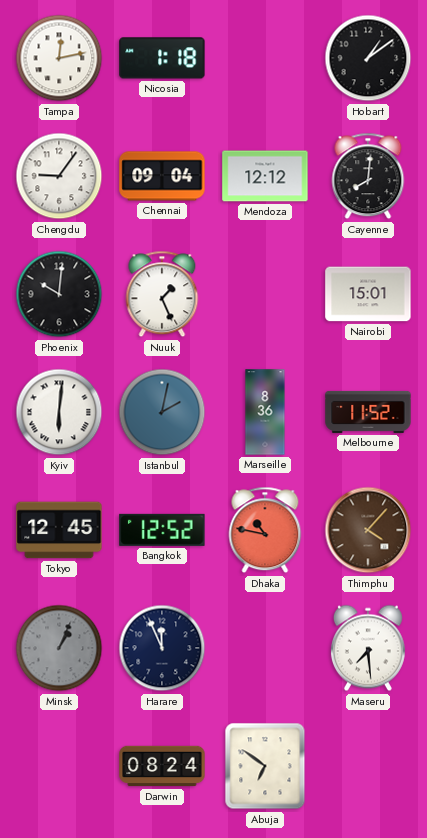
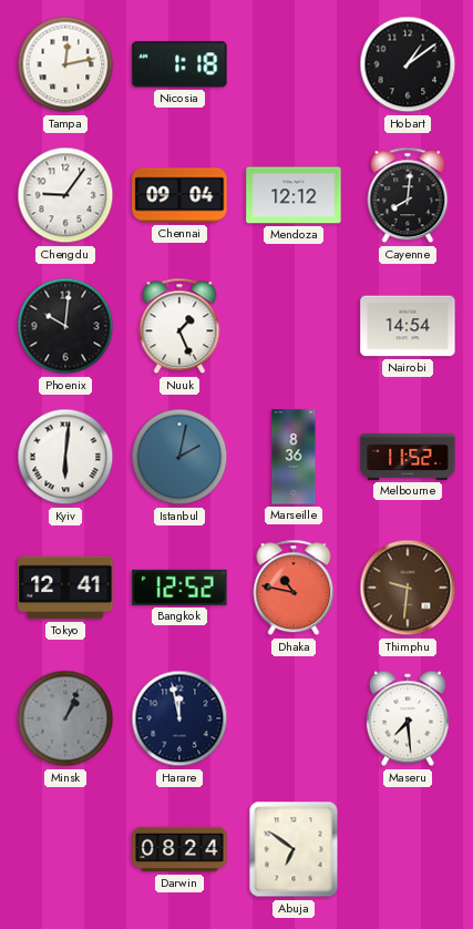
Nairobi: 15:01 -> 14:54
Tokyo: 12:45 -> 12:41
Thimphu: 4:07 -> 9:31
Harare: 11:56 -> 11:58
